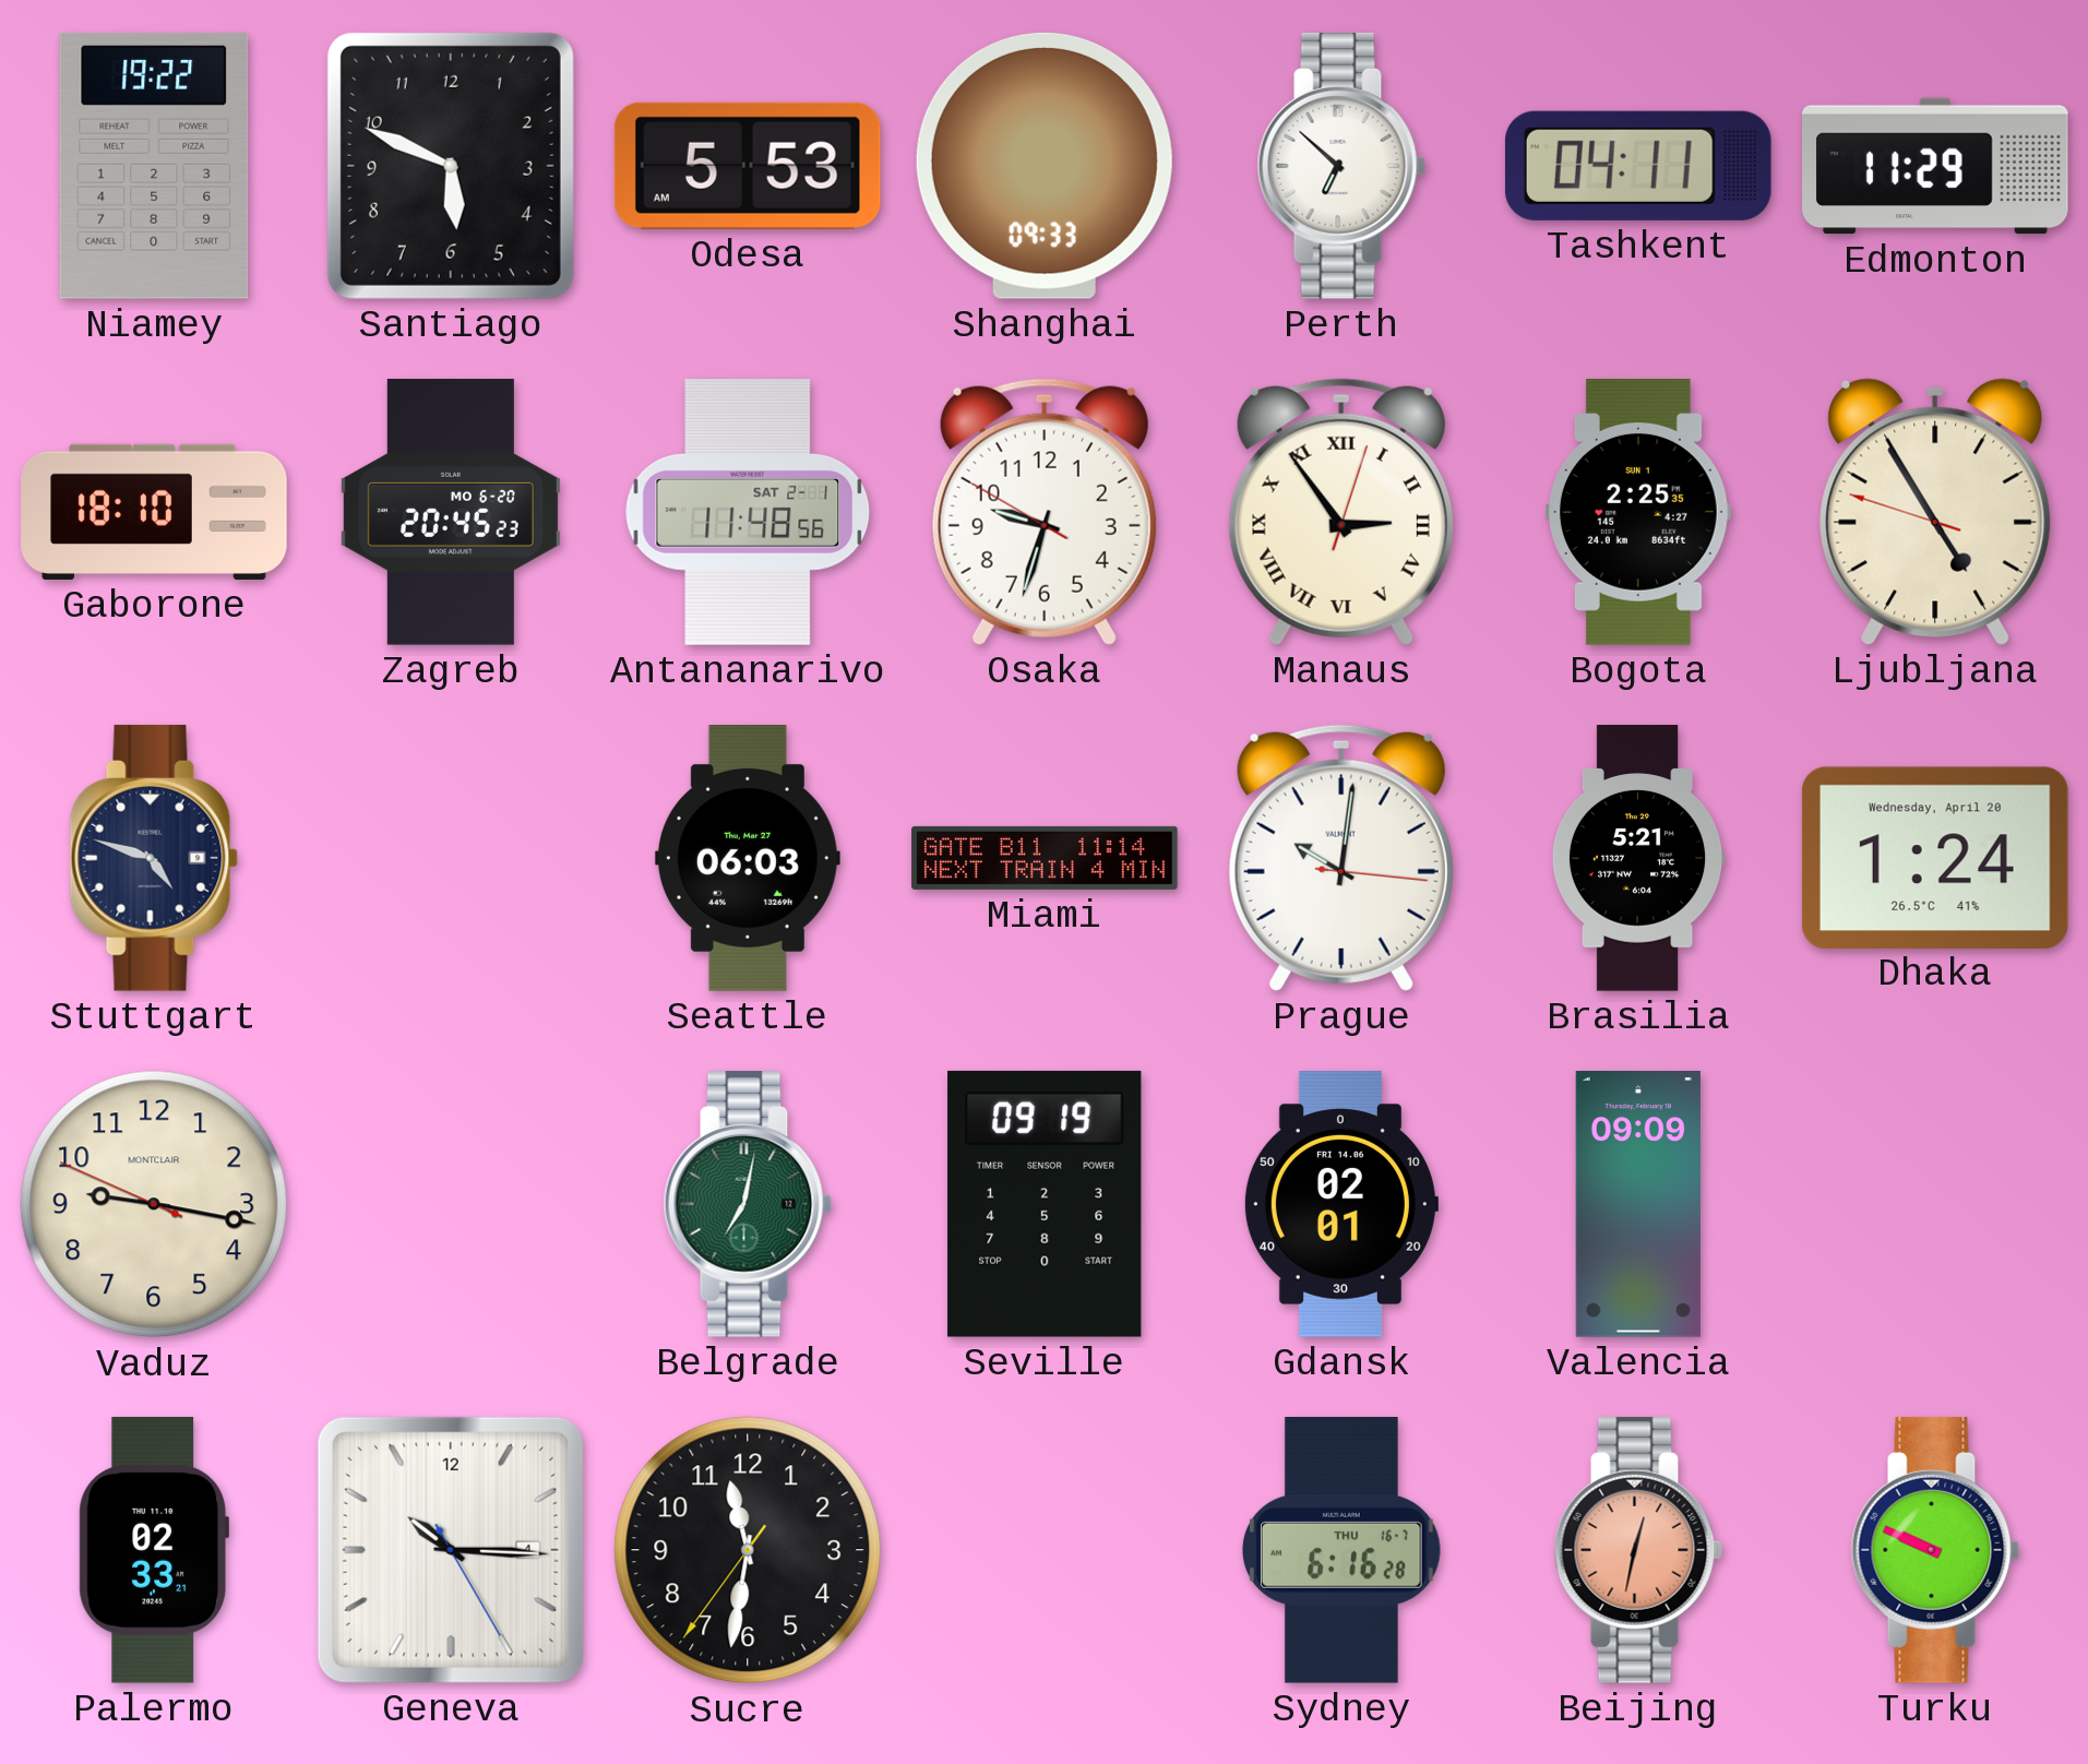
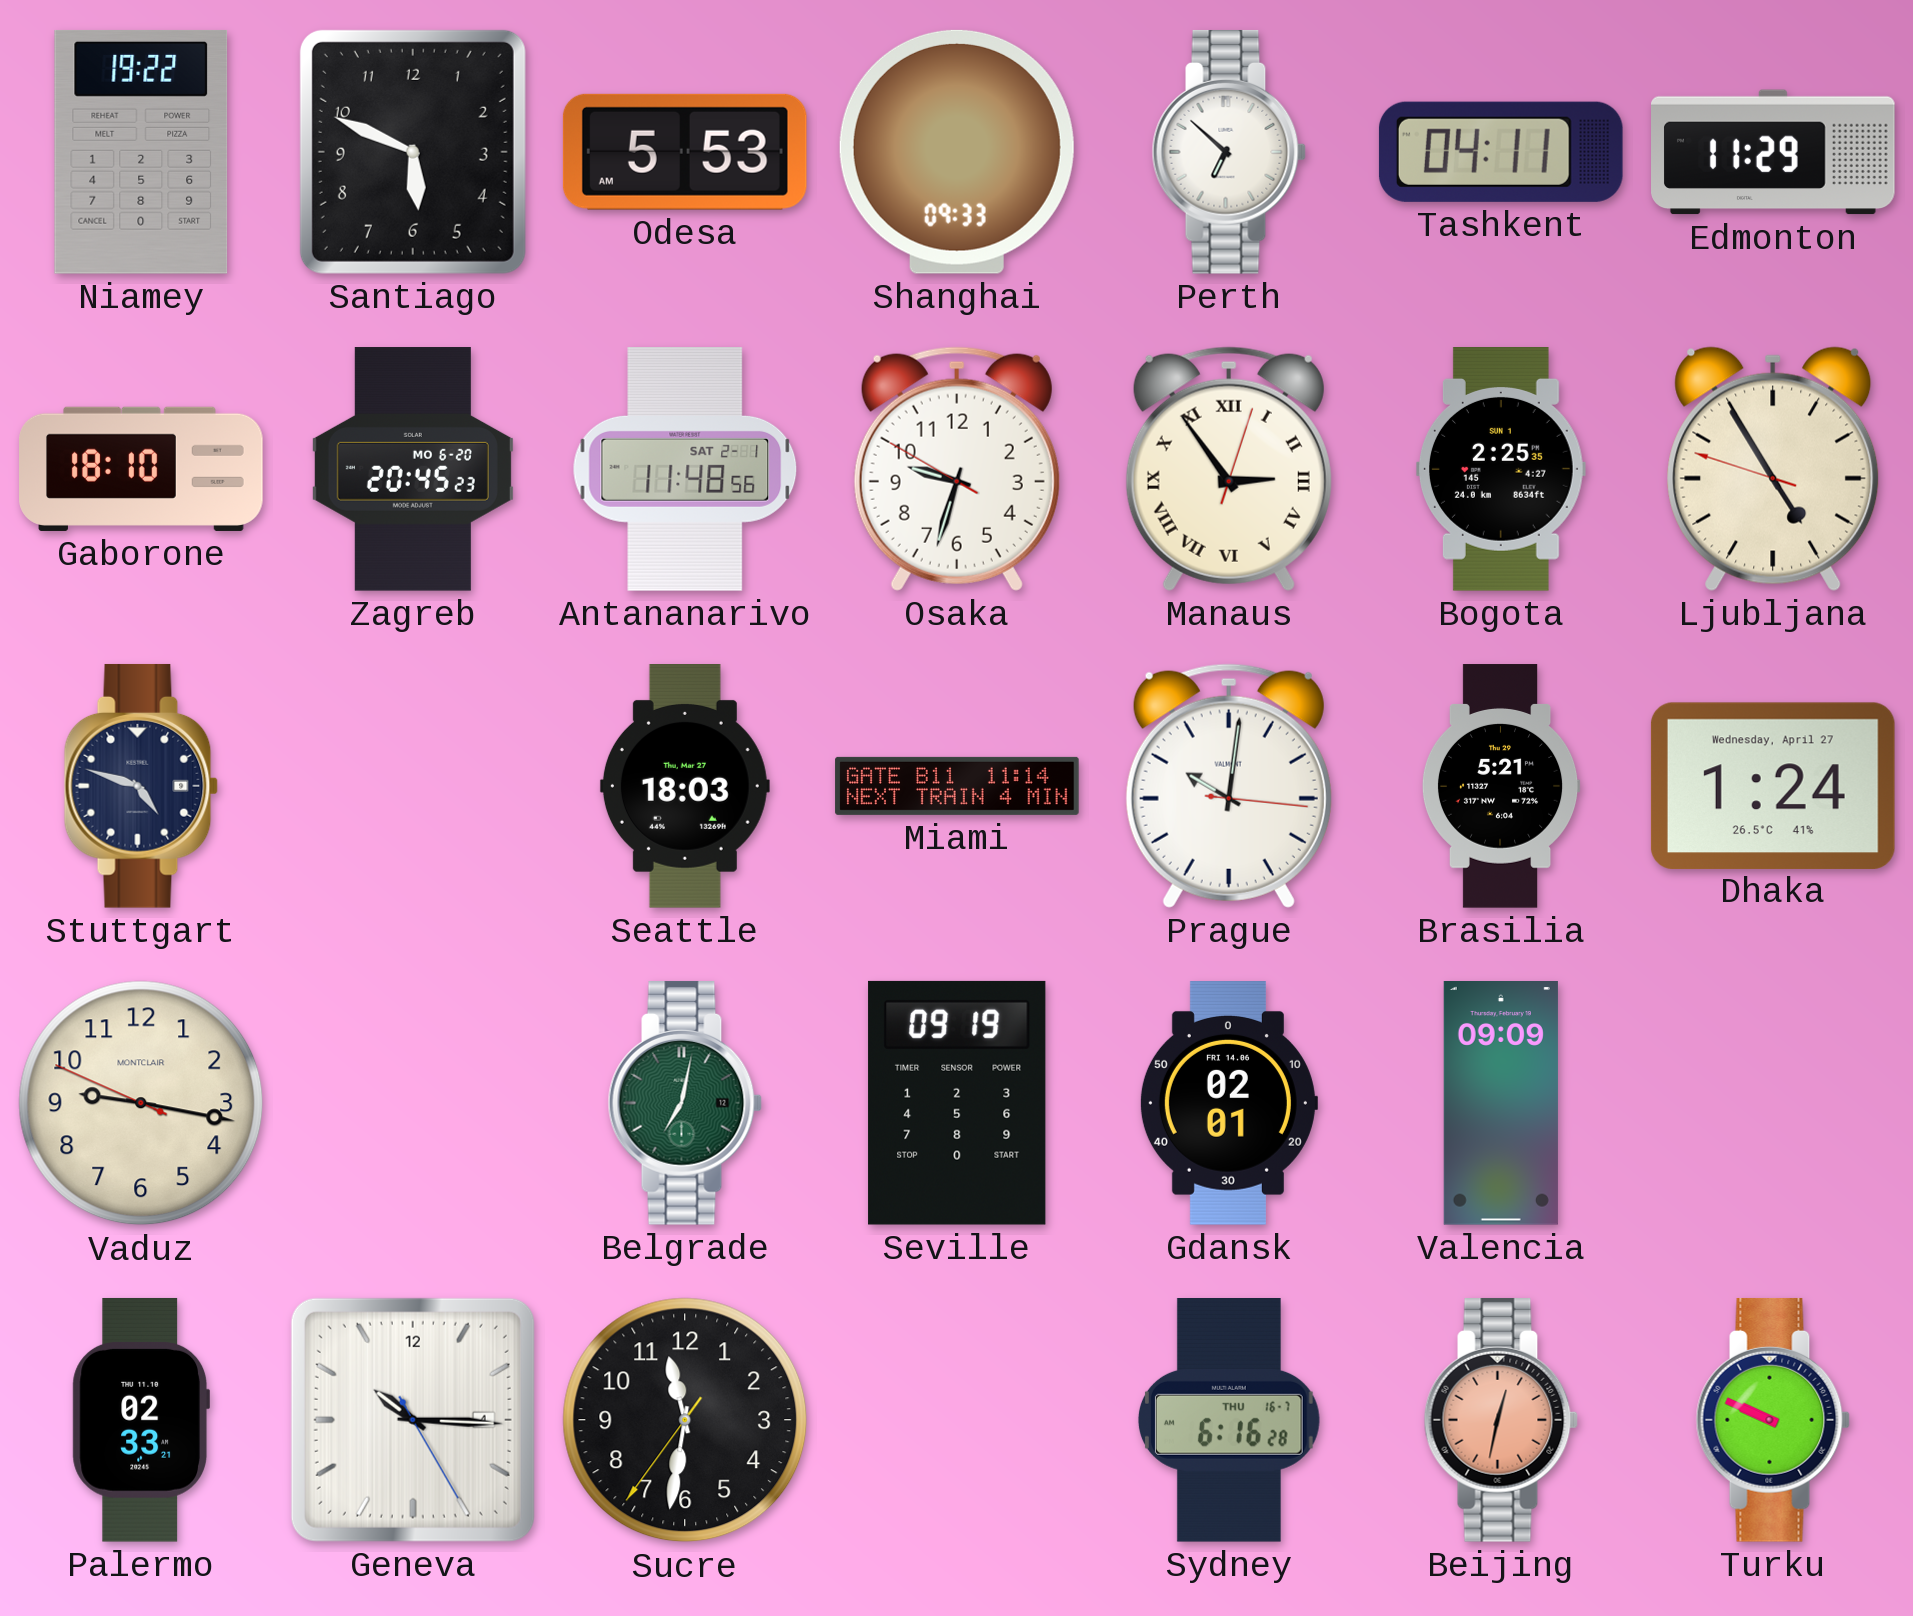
Seattle: 06:03 -> 18:03
Dhaka date: Wednesday, April 20 -> Wednesday, April 27
